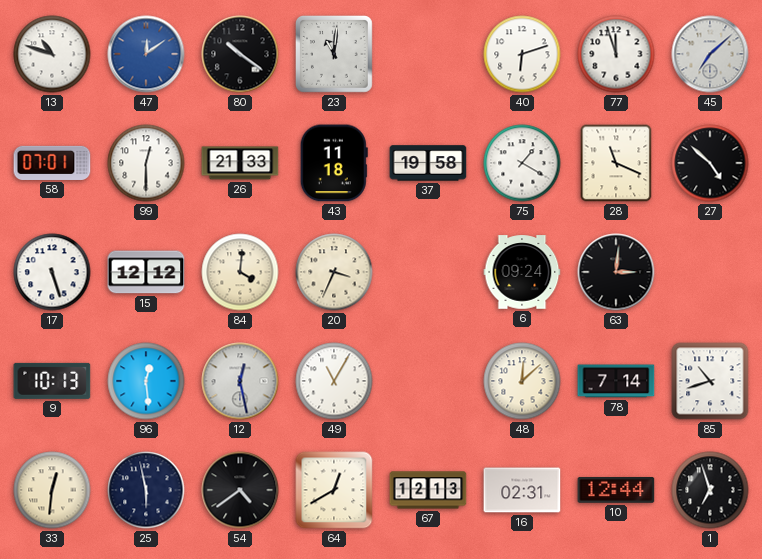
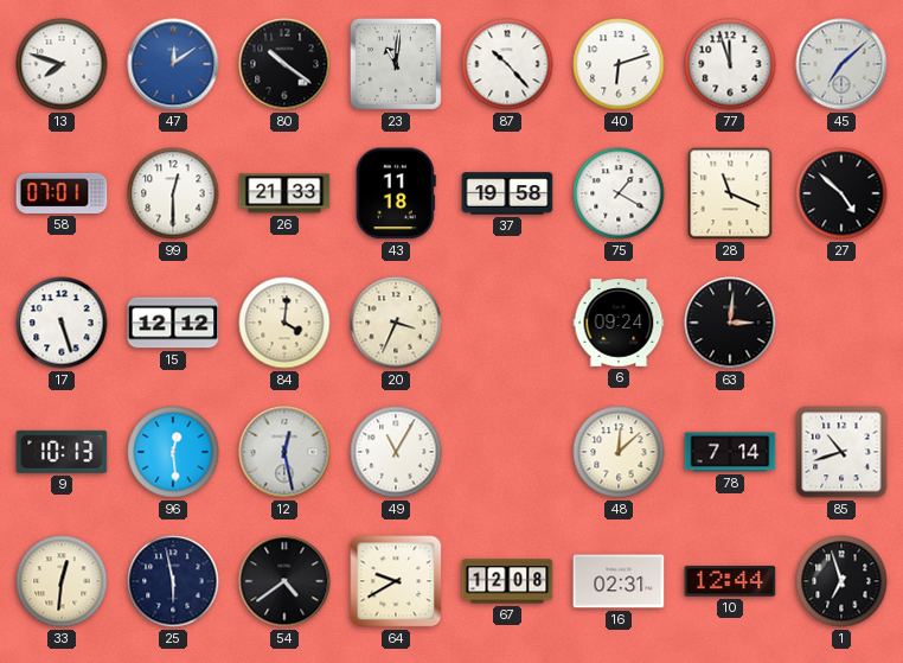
13: 10:48 -> 7:48
87: none -> 10:23
64: 12:40 -> 9:40
67: 12:13 -> 12:08
